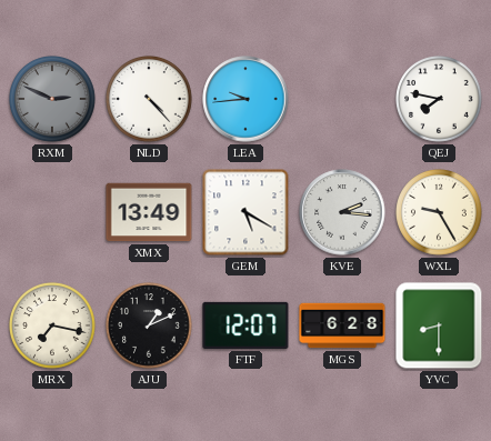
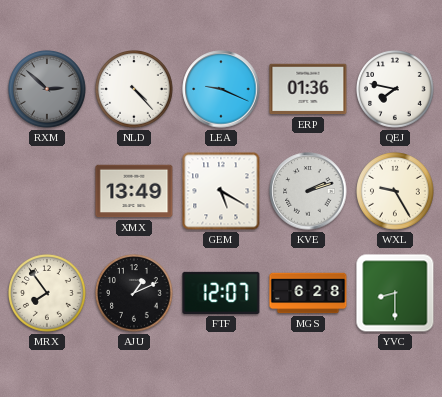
RXM: 2:49 -> 2:52
LEA: 9:44 -> 9:19
ERP: none -> 01:36
KVE: 2:16 -> 2:12
MRX: 7:17 -> 7:54
